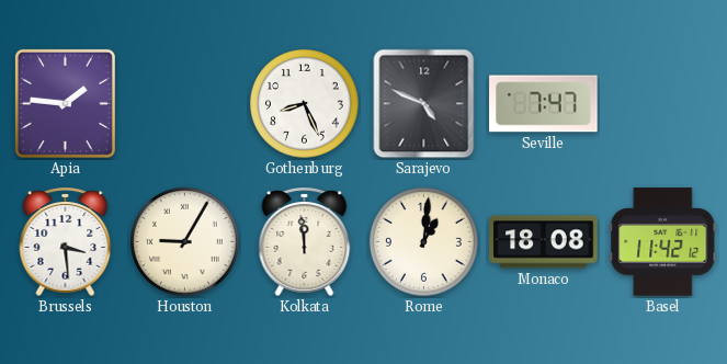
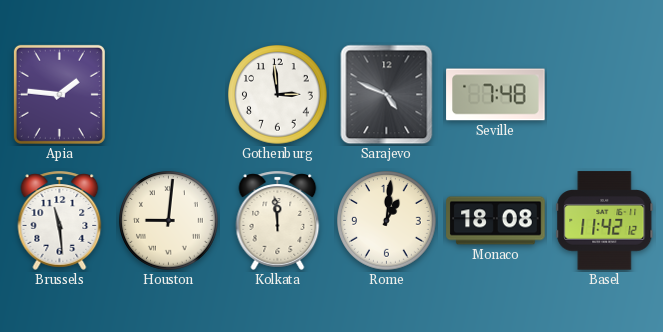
Gothenburg: 8:26 -> 2:59
Seville: 7:47 -> 7:48
Brussels: 3:29 -> 11:29
Houston: 9:05 -> 9:01
